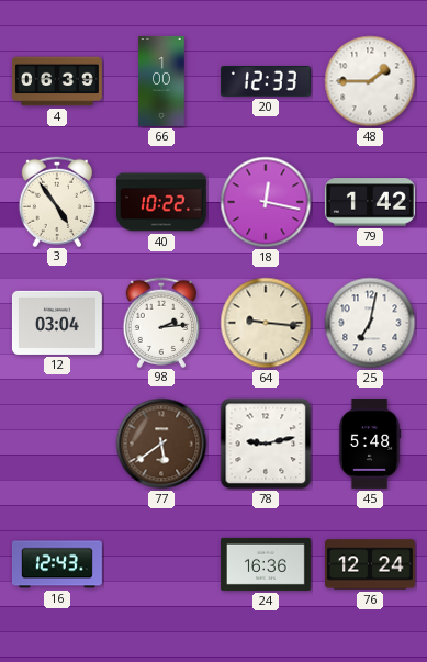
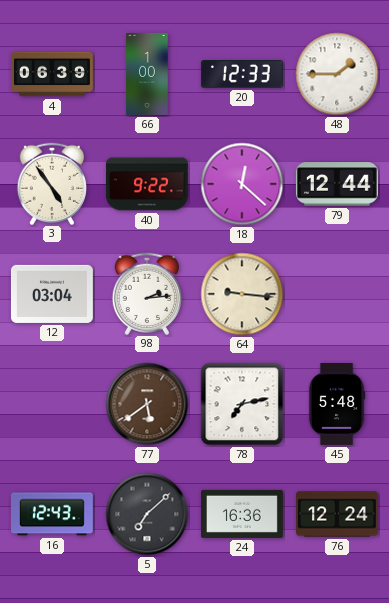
40: 10:22 -> 9:22
18: 12:17 -> 12:22
79: 1:42 -> 12:44
25: 7:02 -> none
78: 9:13 -> 7:13
5: none -> 7:08
